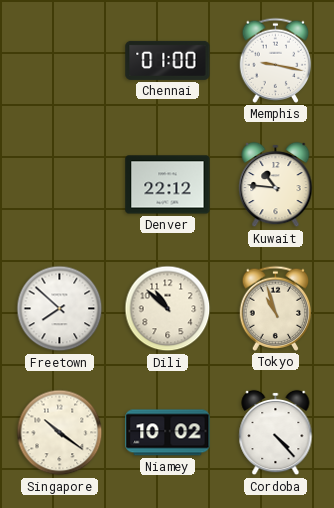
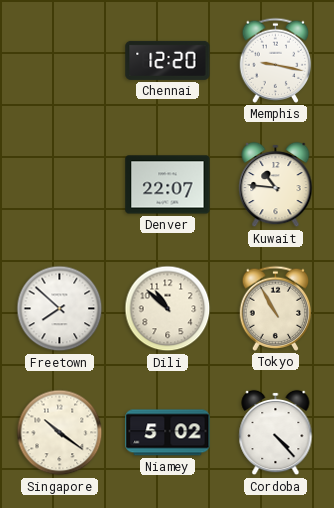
Chennai: 01:00 -> 12:20
Denver: 22:12 -> 22:07
Tokyo: 10:57 -> 10:55
Niamey: 10:02 -> 5:02
